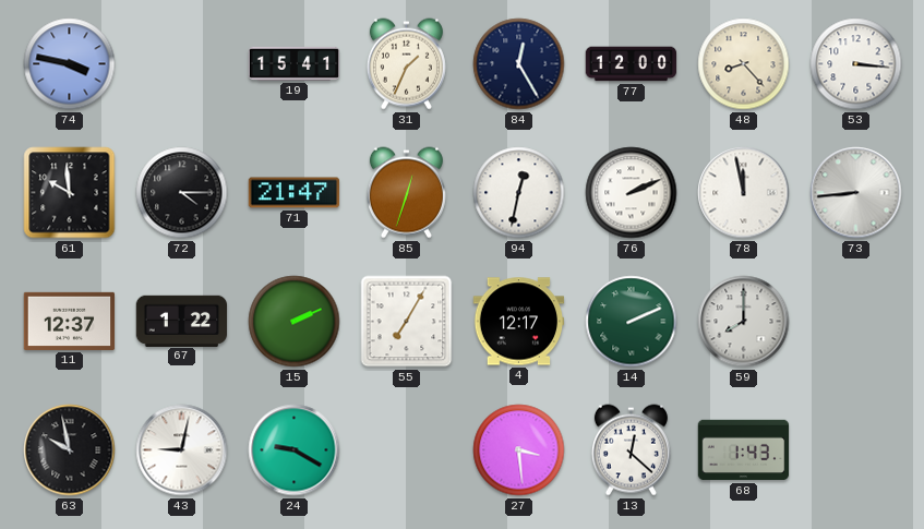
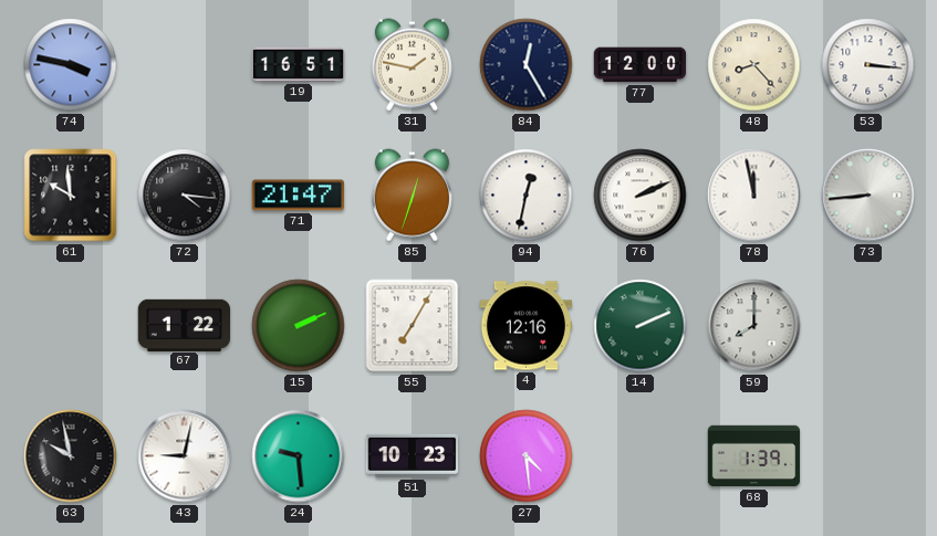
19: 15:41 -> 16:51
31: 1:34 -> 1:47
72: 4:15 -> 4:16
11: 12:37 -> none
4: 12:17 -> 12:16
24: 9:20 -> 9:29
51: none -> 10:23
27: 3:29 -> 4:29
13: 12:22 -> none
68: 1:43 -> 1:39
